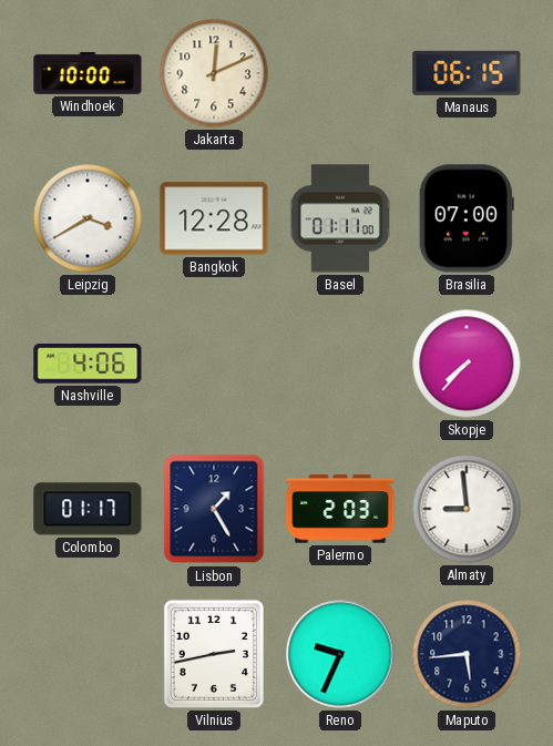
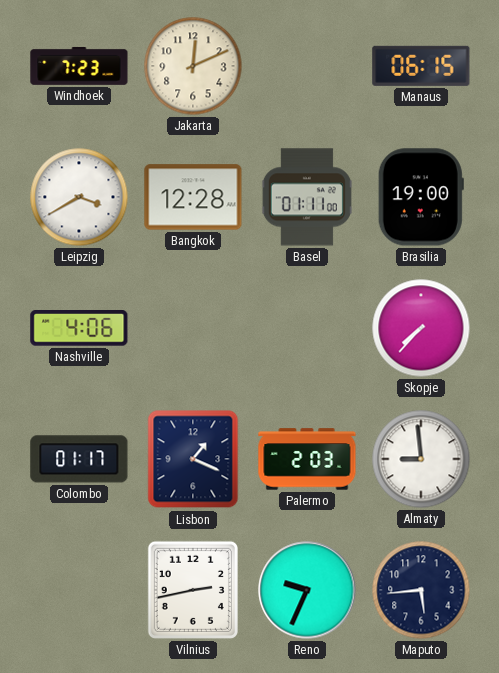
Windhoek: 10:00 -> 7:23
Brasilia: 07:00 -> 19:00
Lisbon: 1:25 -> 1:19
